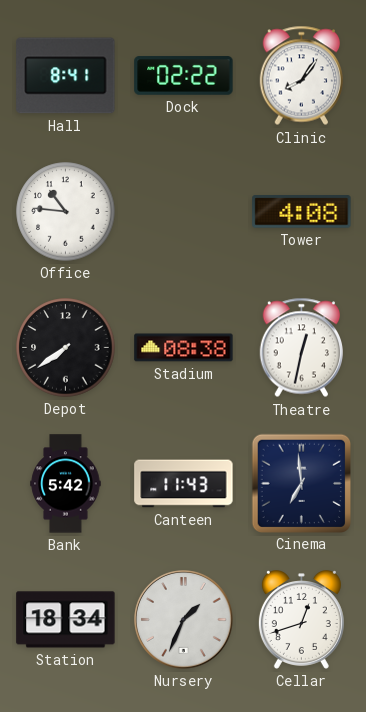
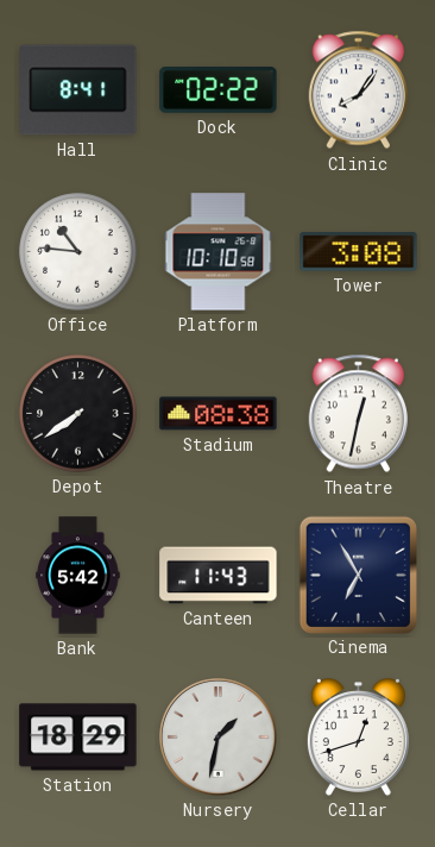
Platform: none -> 10:10
Tower: 4:08 -> 3:08
Cinema: 6:59 -> 6:55
Station: 18:34 -> 18:29
Nursery: 1:34 -> 1:32
